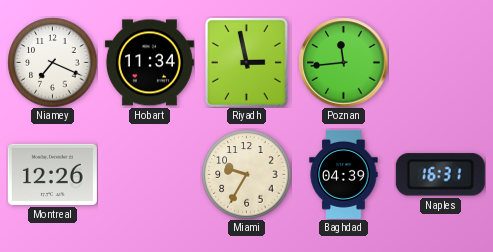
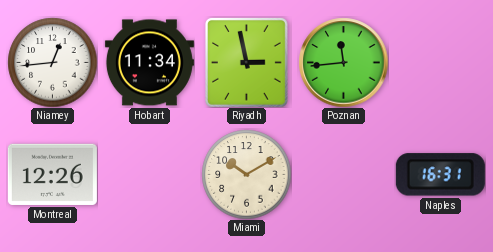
Niamey: 7:19 -> 12:44
Miami: 9:35 -> 10:10
Baghdad: 04:39 -> none
